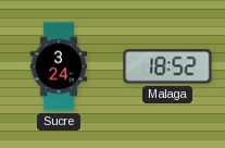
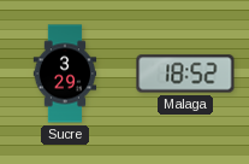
Sucre: 3:24 -> 3:29
